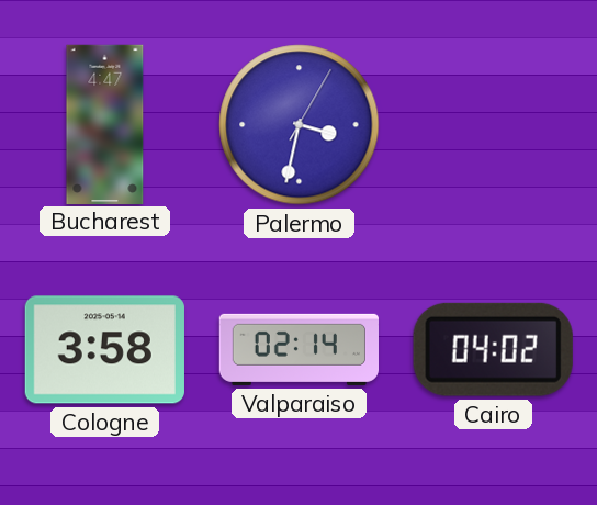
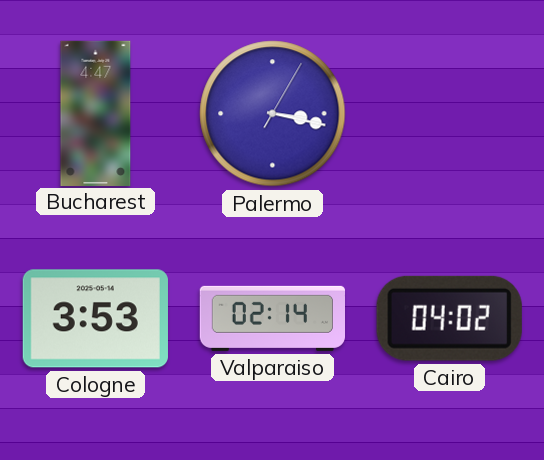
Palermo: 3:32 -> 3:17
Cologne: 3:58 -> 3:53
